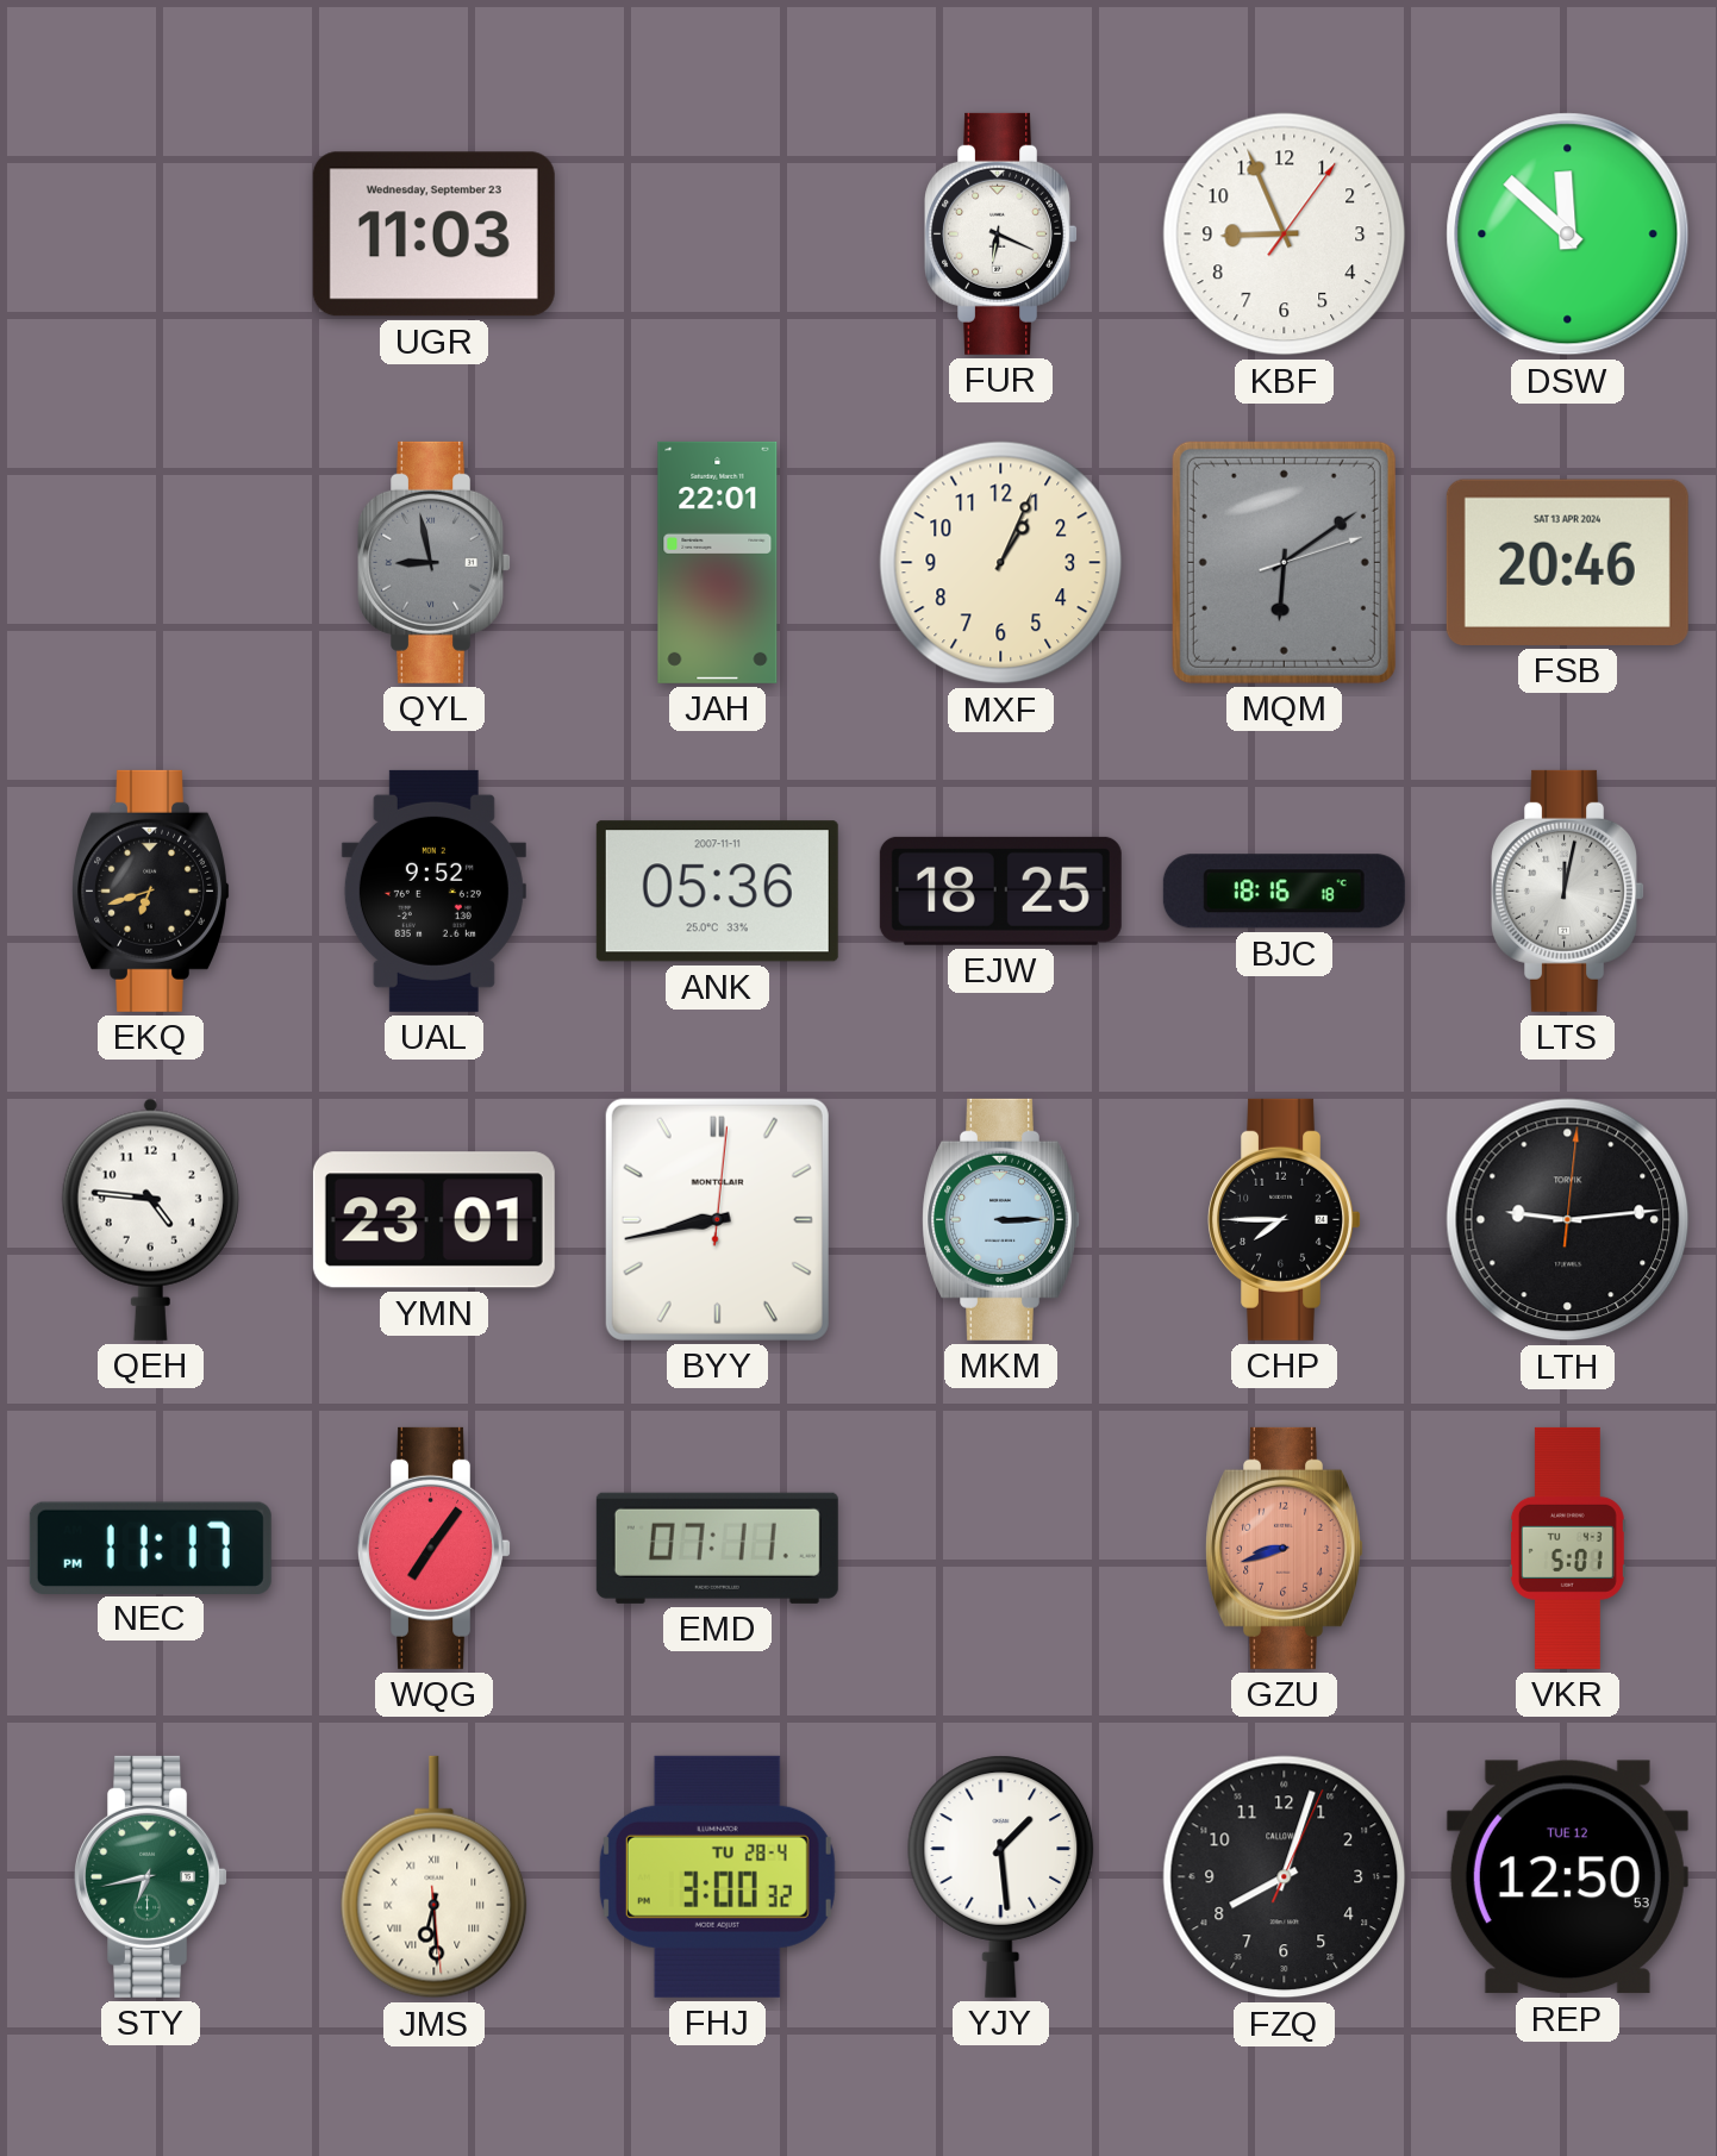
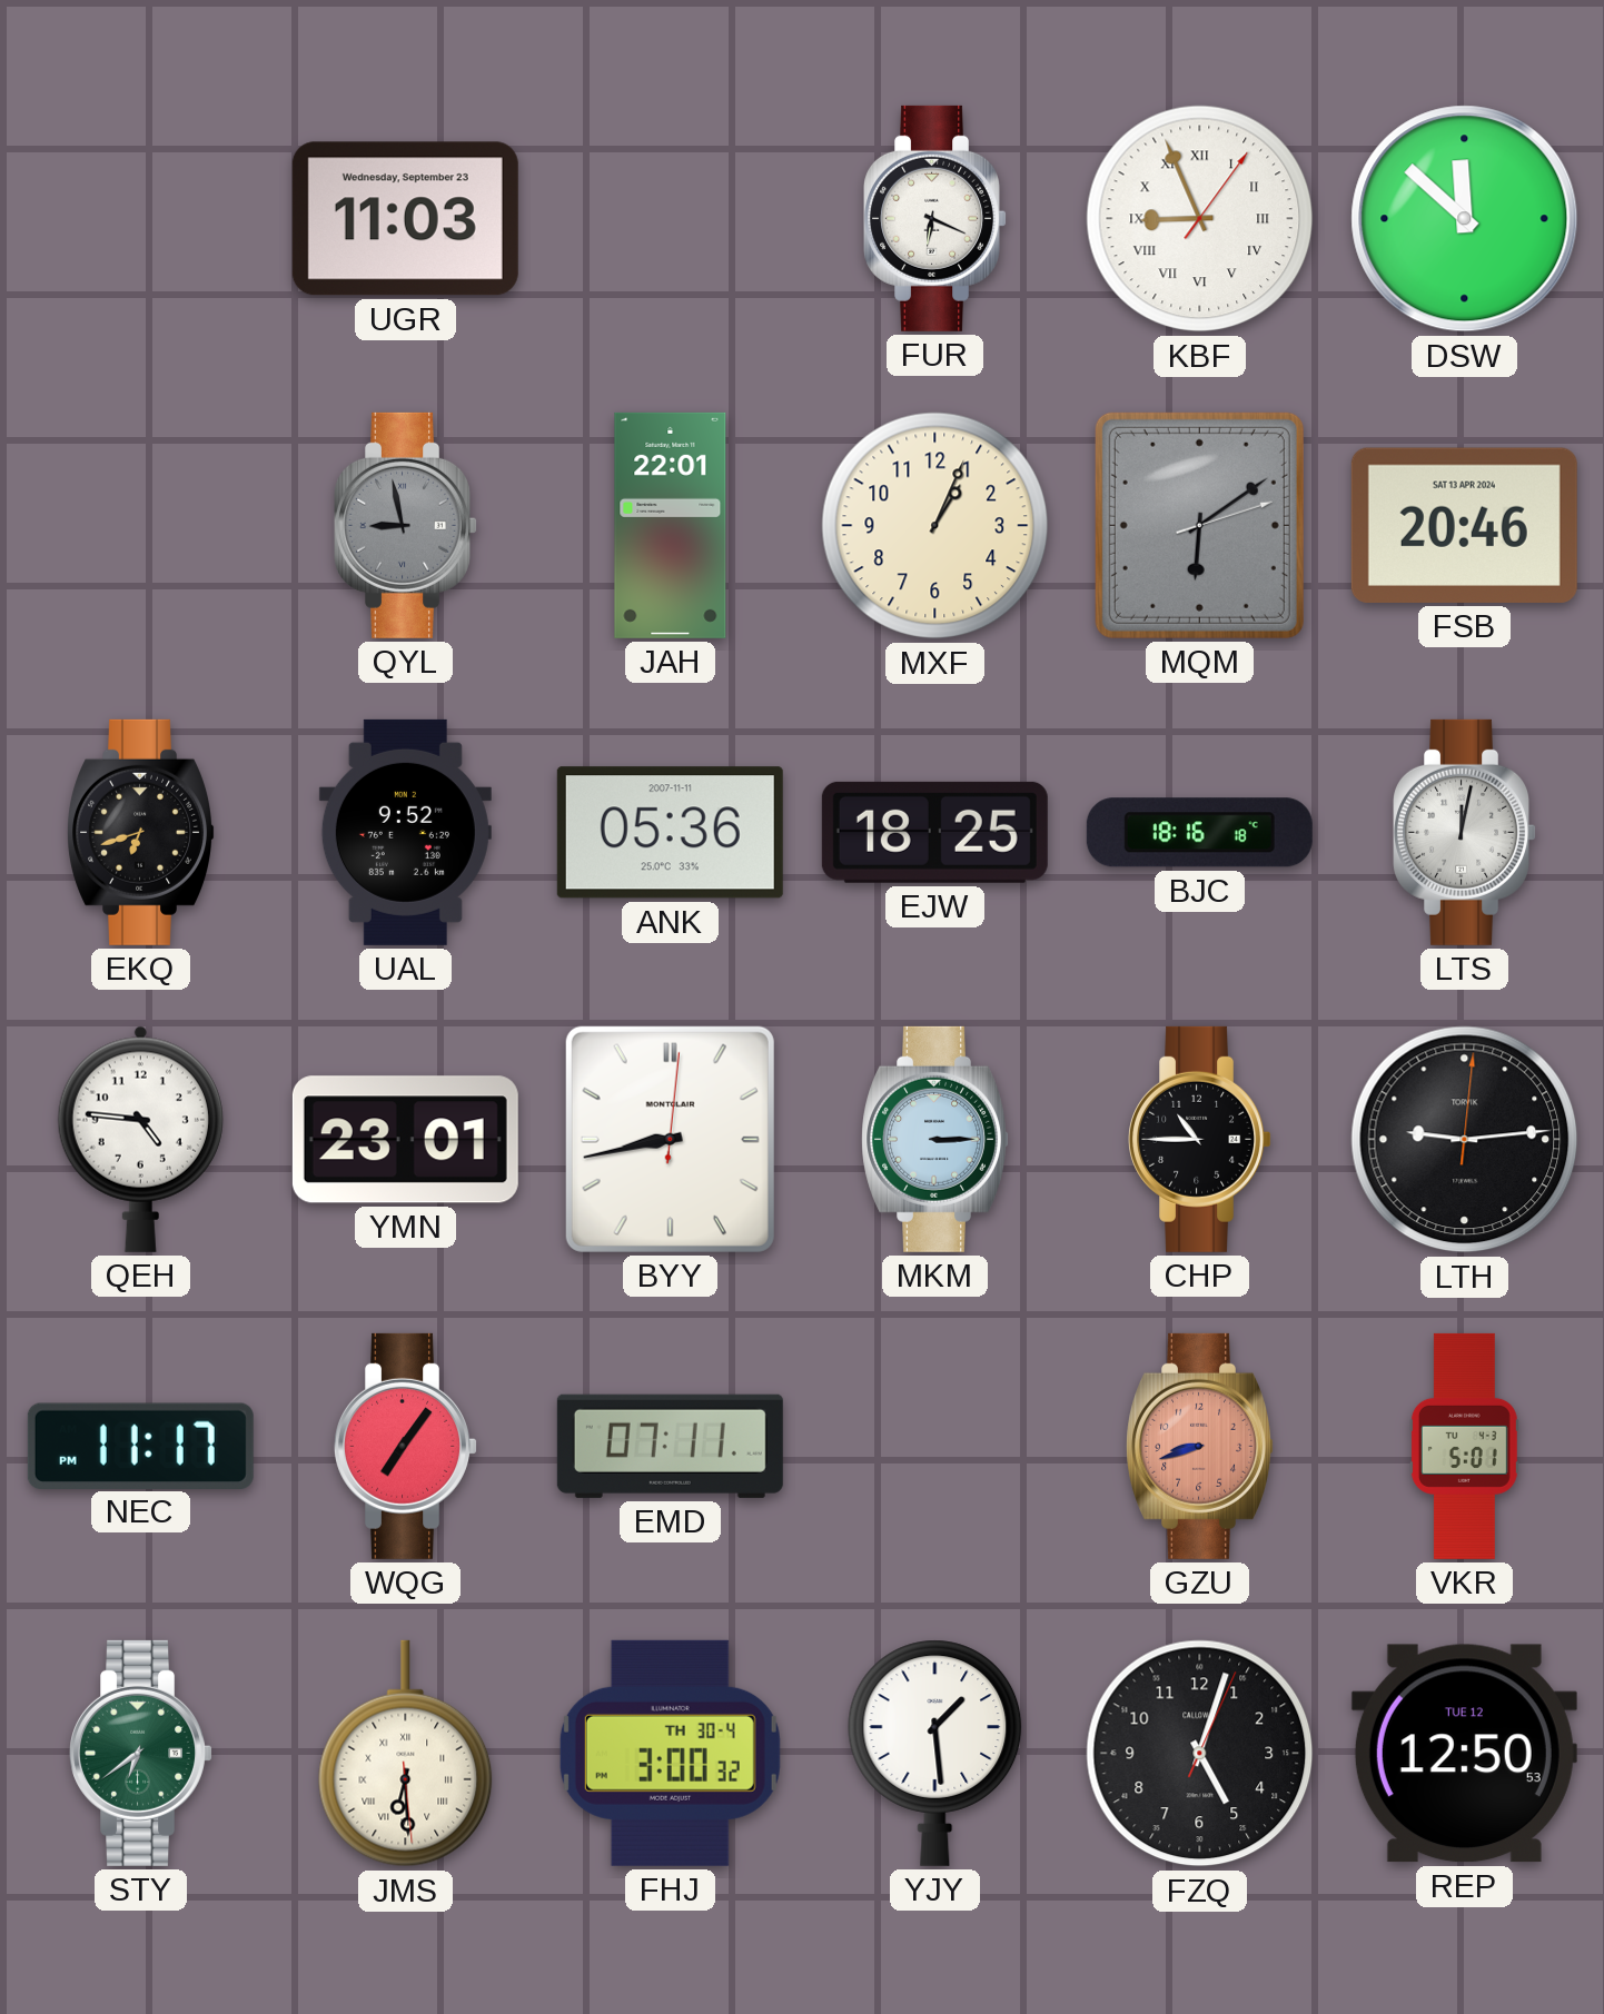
KBF numerals: Arabic -> Roman
CHP: 7:45 -> 10:45
STY: 6:43 -> 6:39
FHJ date: TU 28-4 -> TH 30-4
FZQ: 8:03 -> 5:03
